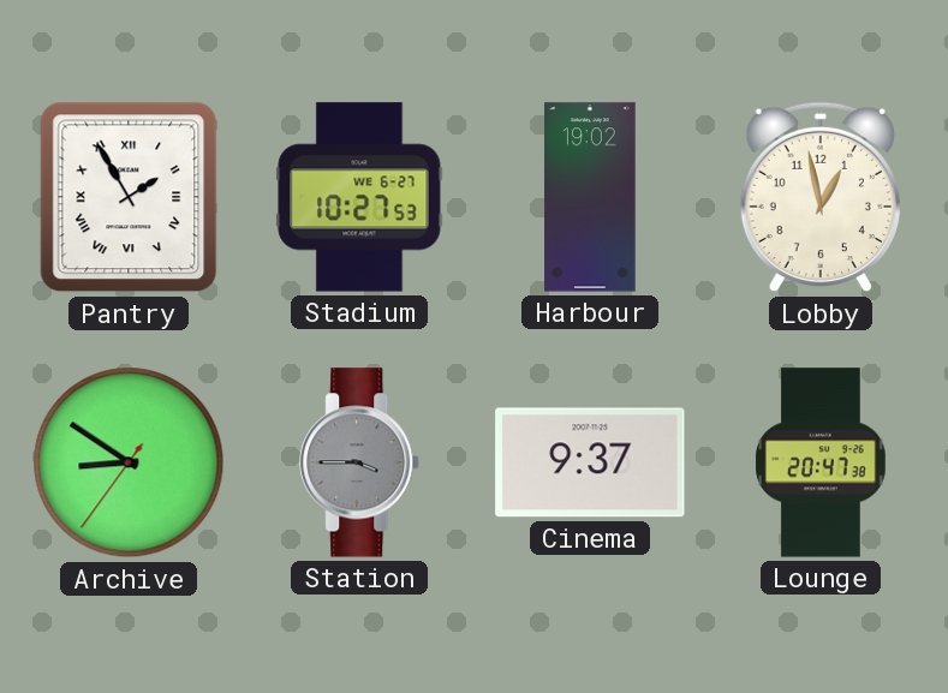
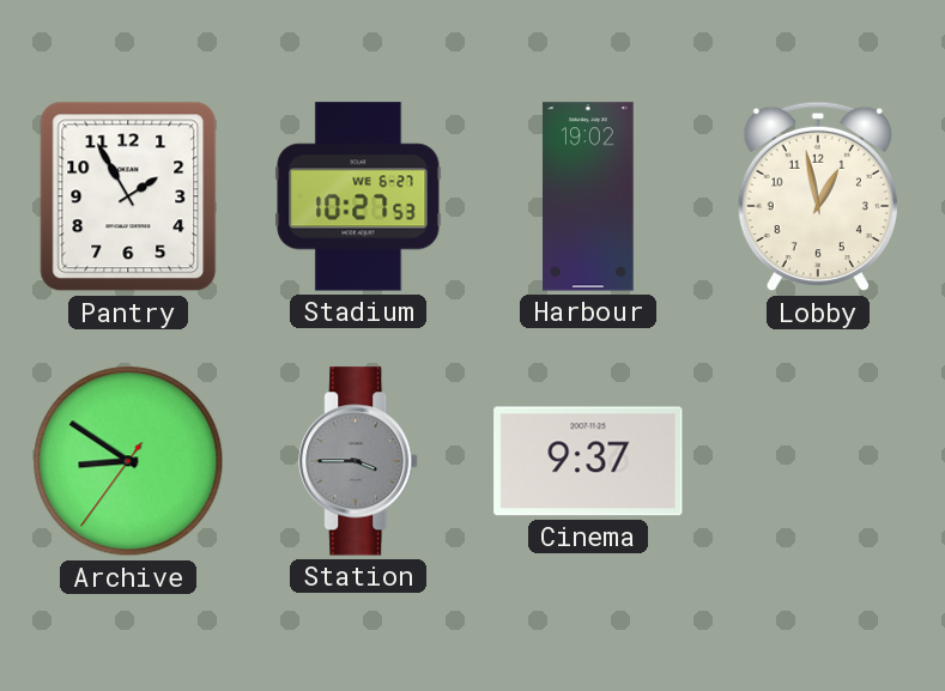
Pantry numerals: Roman -> Arabic
Lounge: 20:47 -> none
